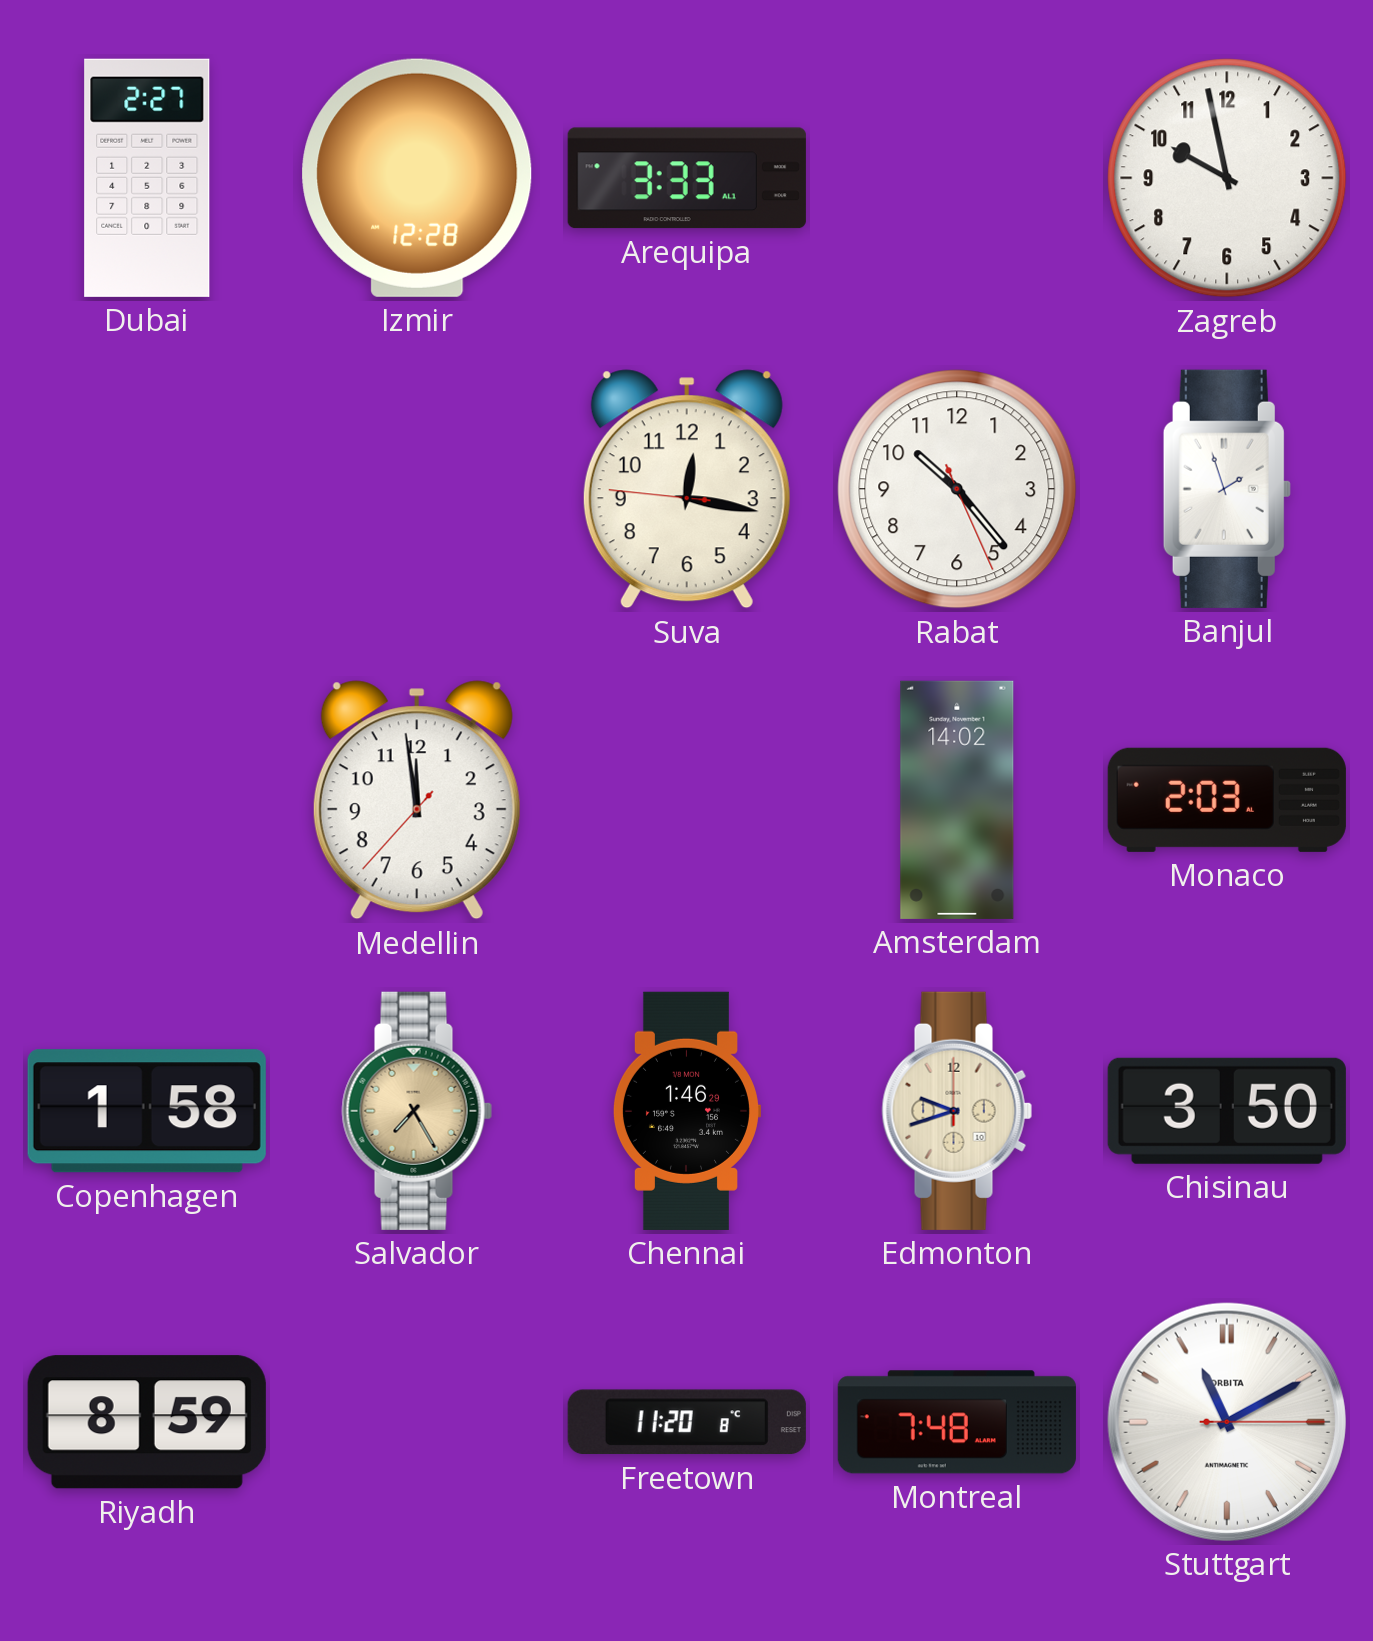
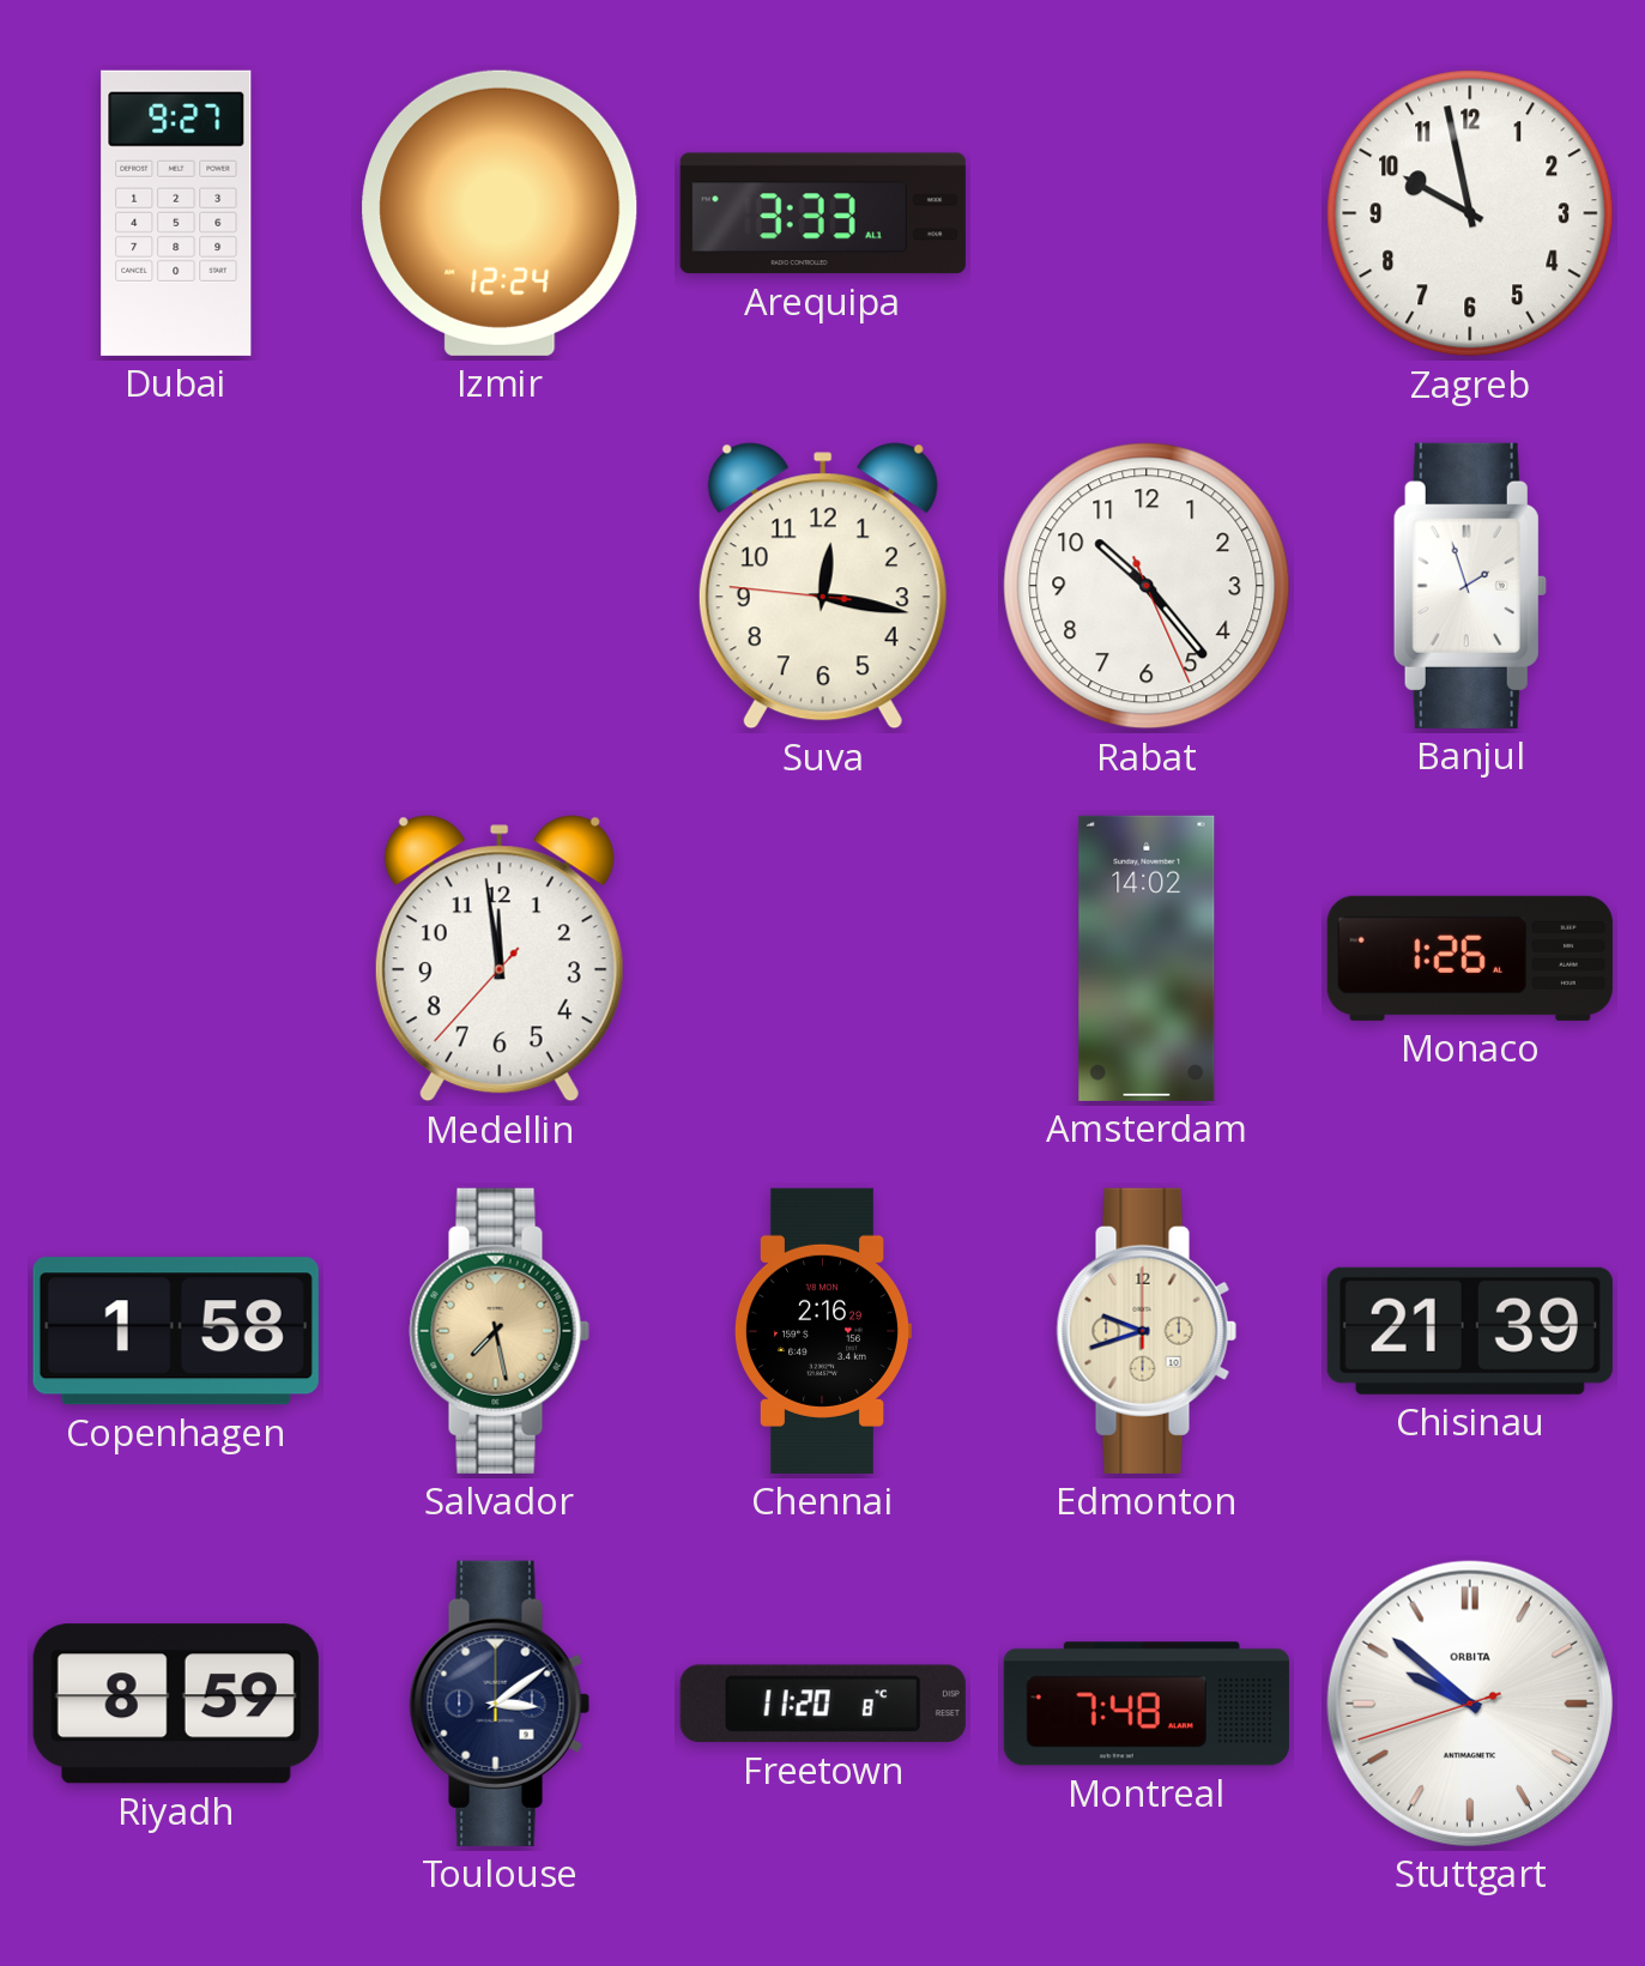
Dubai: 2:27 -> 9:27
Izmir: 12:28 -> 12:24
Monaco: 2:03 -> 1:26
Salvador: 7:25 -> 7:28
Chennai: 1:46 -> 2:16
Chisinau: 3:50 -> 21:39
Toulouse: none -> 3:09
Stuttgart: 11:10 -> 9:51
